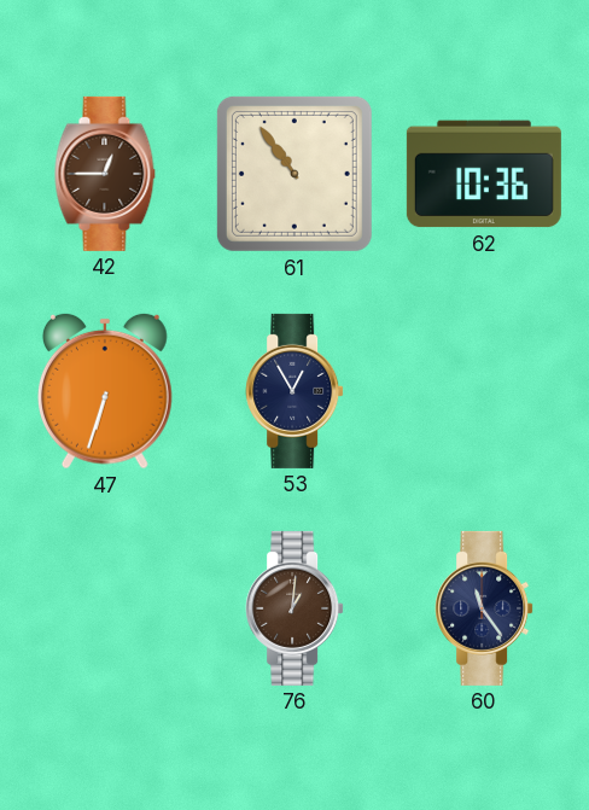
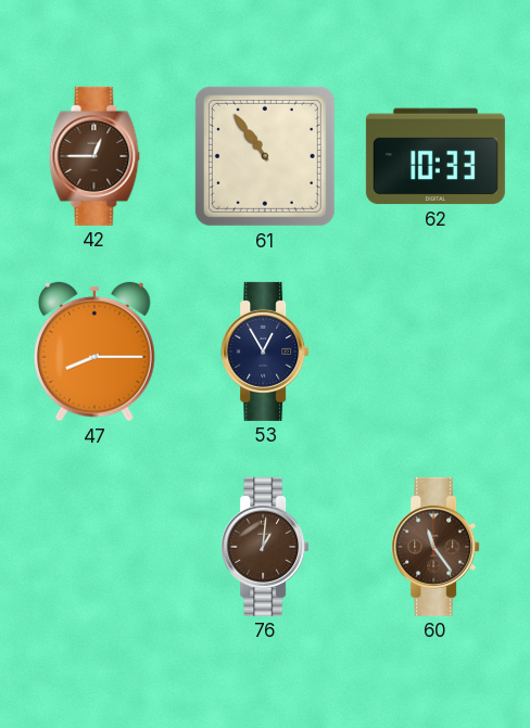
62: 10:36 -> 10:33
47: 6:33 -> 8:15
60 dial: navy -> brown
